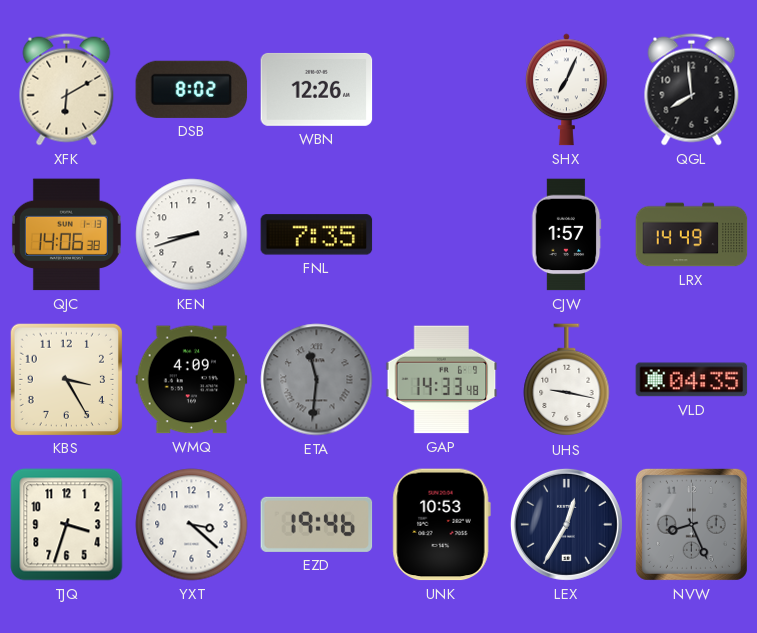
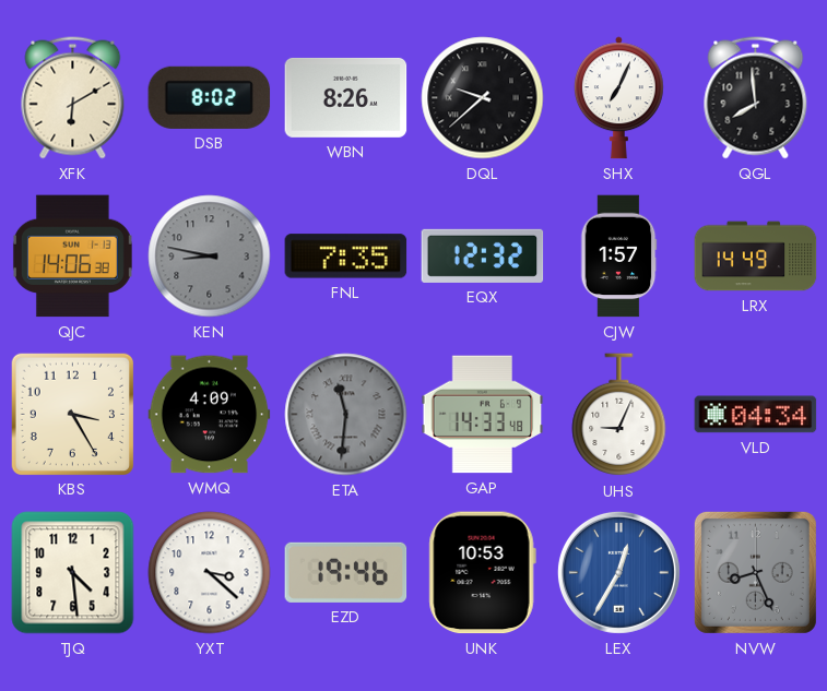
WBN: 12:26 -> 8:26
DQL: none -> 9:38
KEN: 8:42 -> 8:47
KEN dial: white -> grey
EQX: none -> 12:32
UHS: 9:17 -> 9:04
VLD: 04:35 -> 04:34
TJQ: 3:33 -> 4:29
LEX dial: navy -> blue
